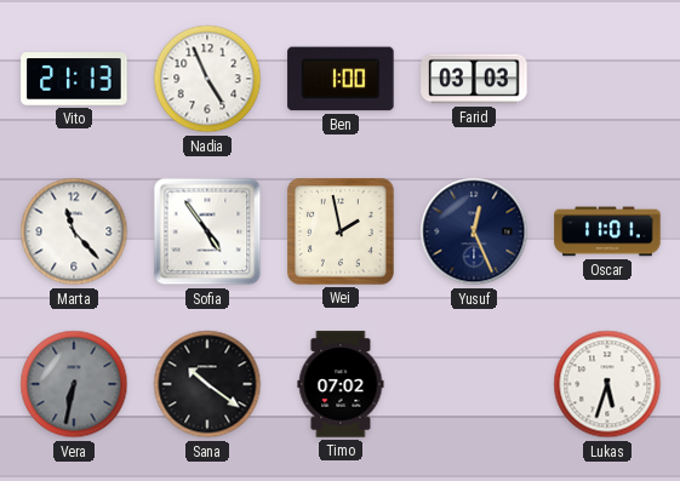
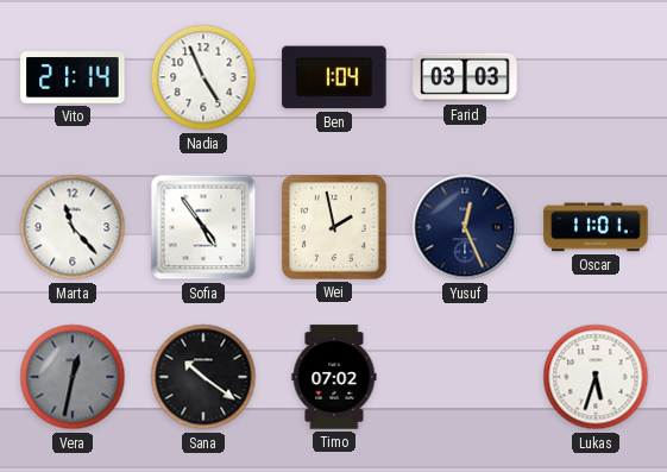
Vito: 21:13 -> 21:14
Ben: 1:00 -> 1:04
Vera: 6:32 -> 12:32
